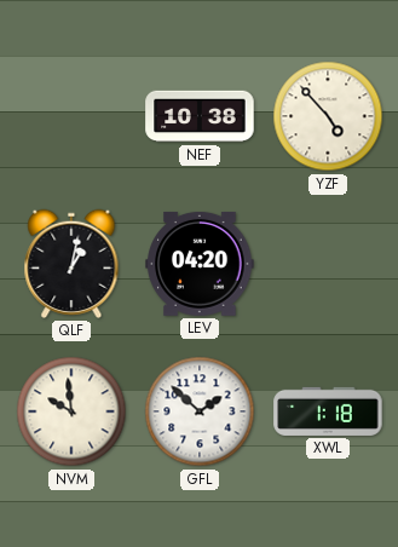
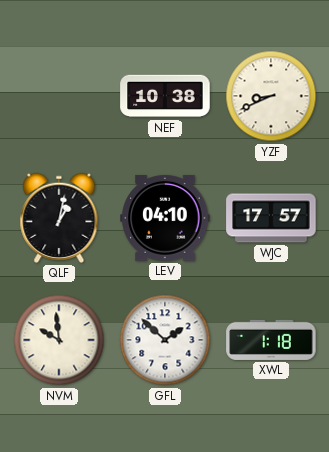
YZF: 4:53 -> 8:41
LEV: 04:20 -> 04:10
WJC: none -> 17:57
